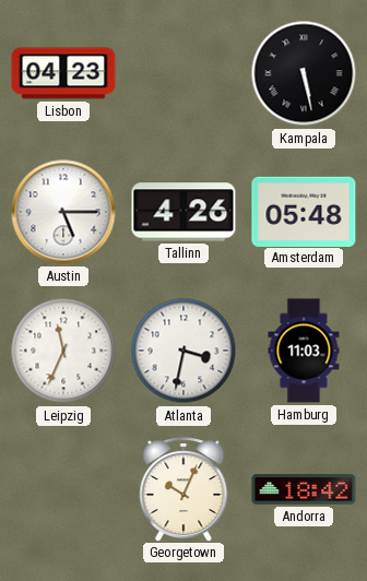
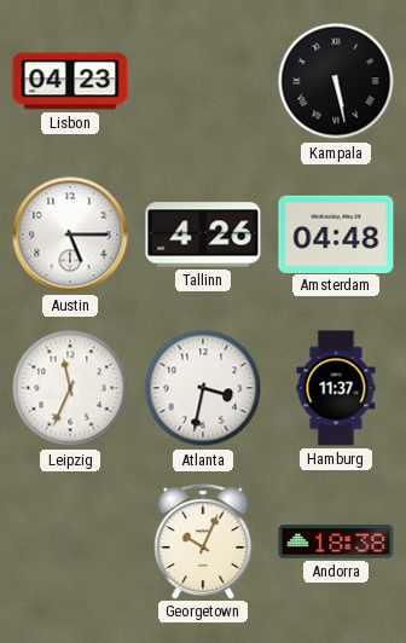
Amsterdam: 05:48 -> 04:48
Hamburg: 11:03 -> 11:37
Andorra: 18:42 -> 18:38
